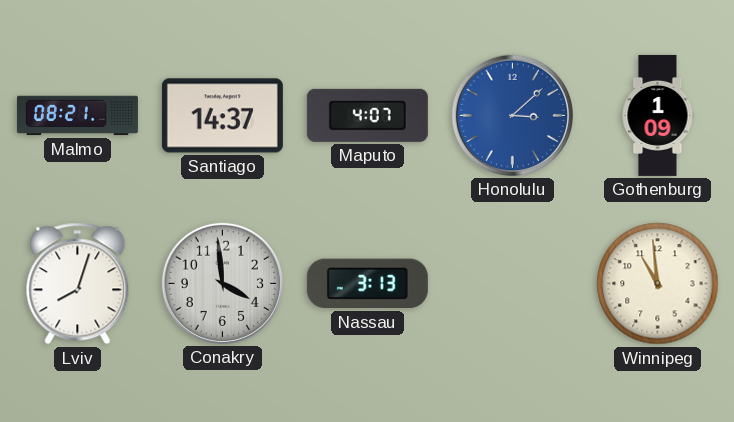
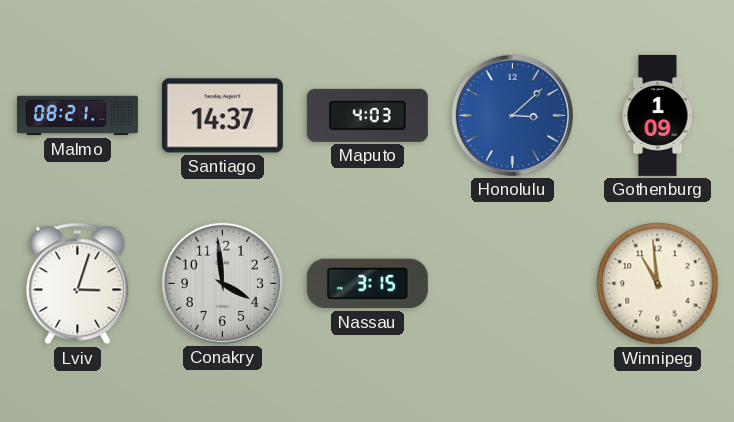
Maputo: 4:07 -> 4:03
Lviv: 8:03 -> 3:03
Nassau: 3:13 -> 3:15
